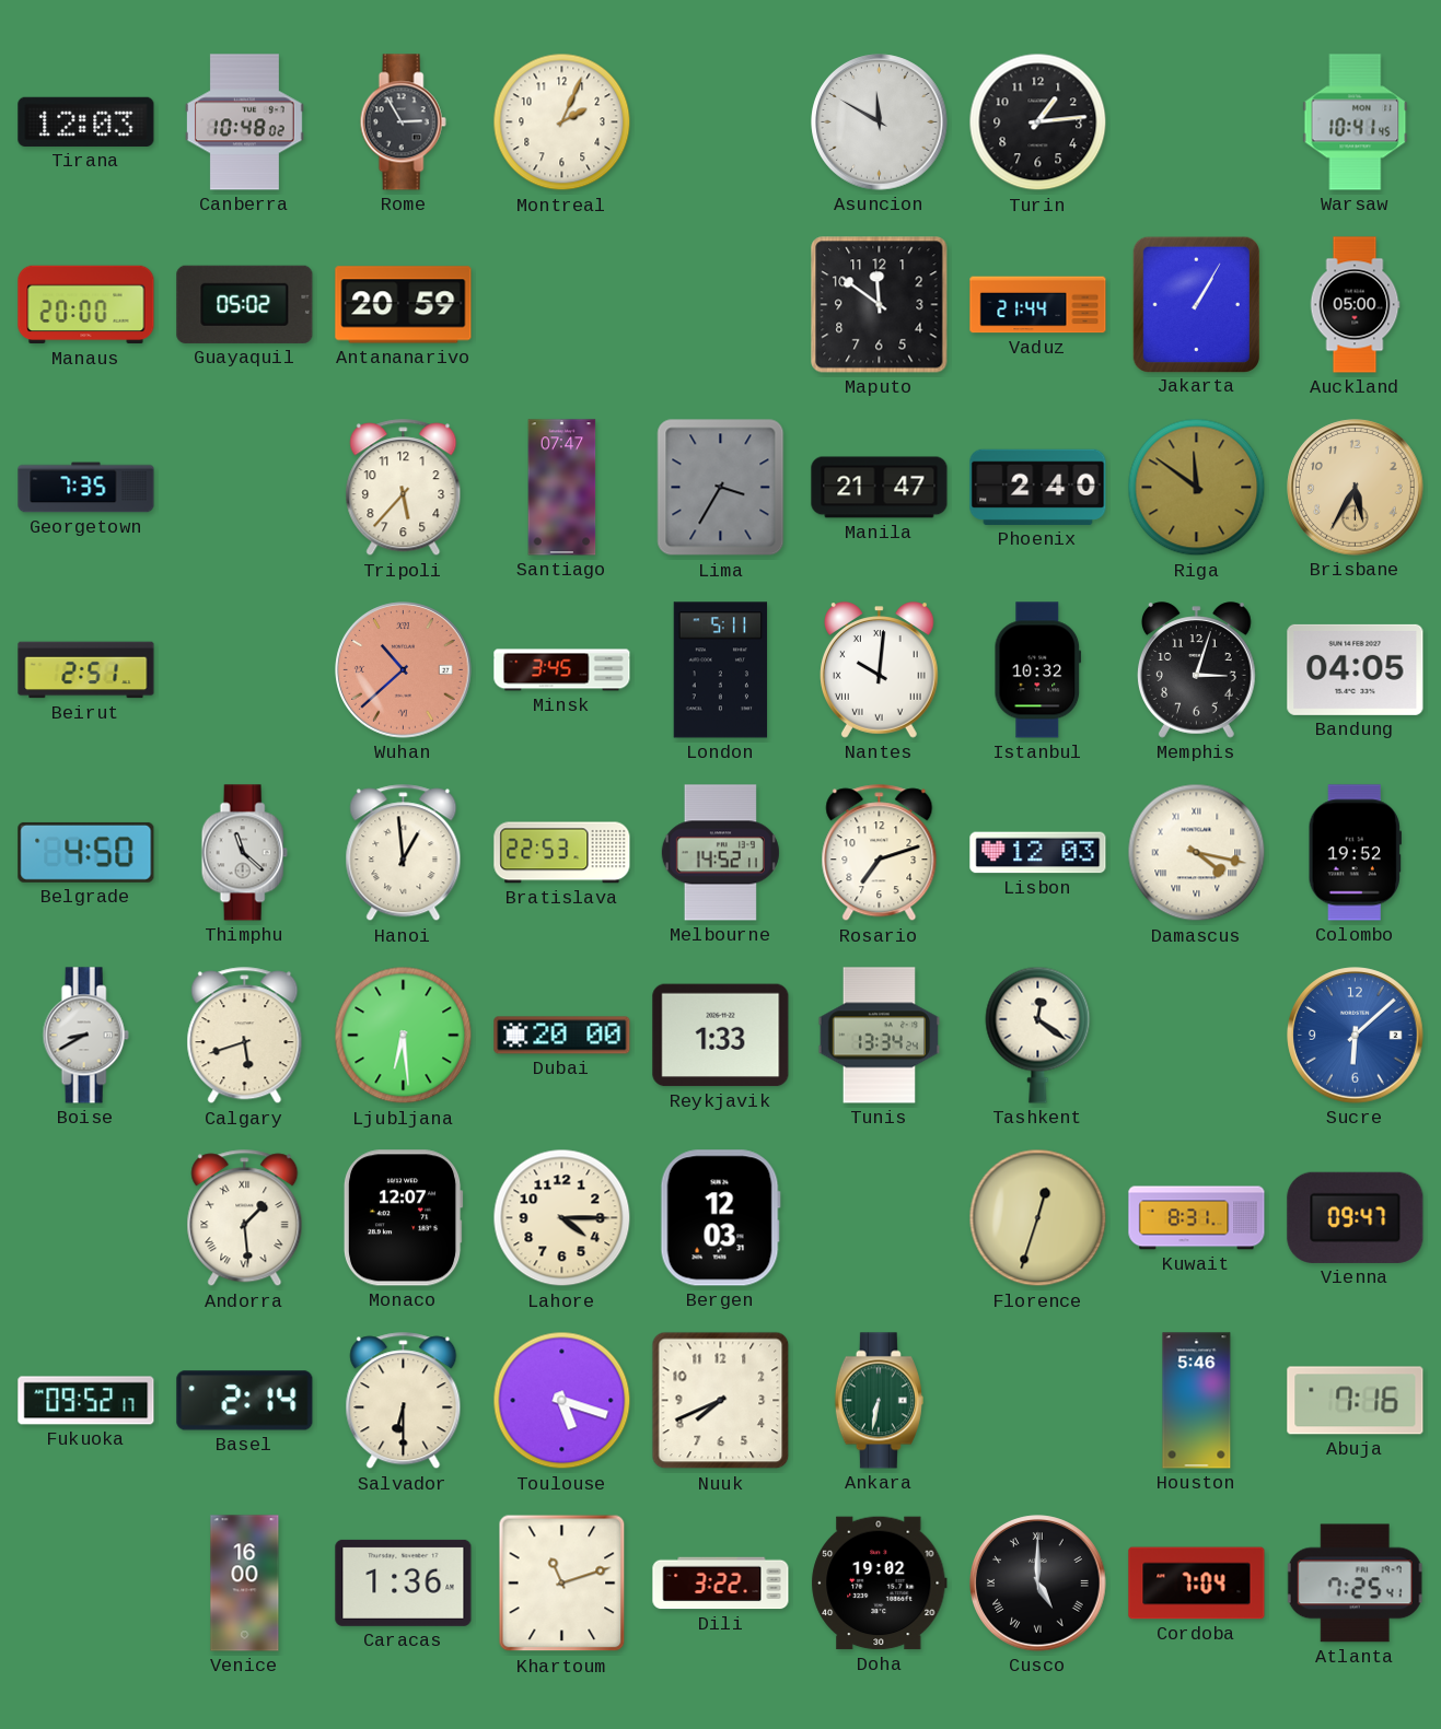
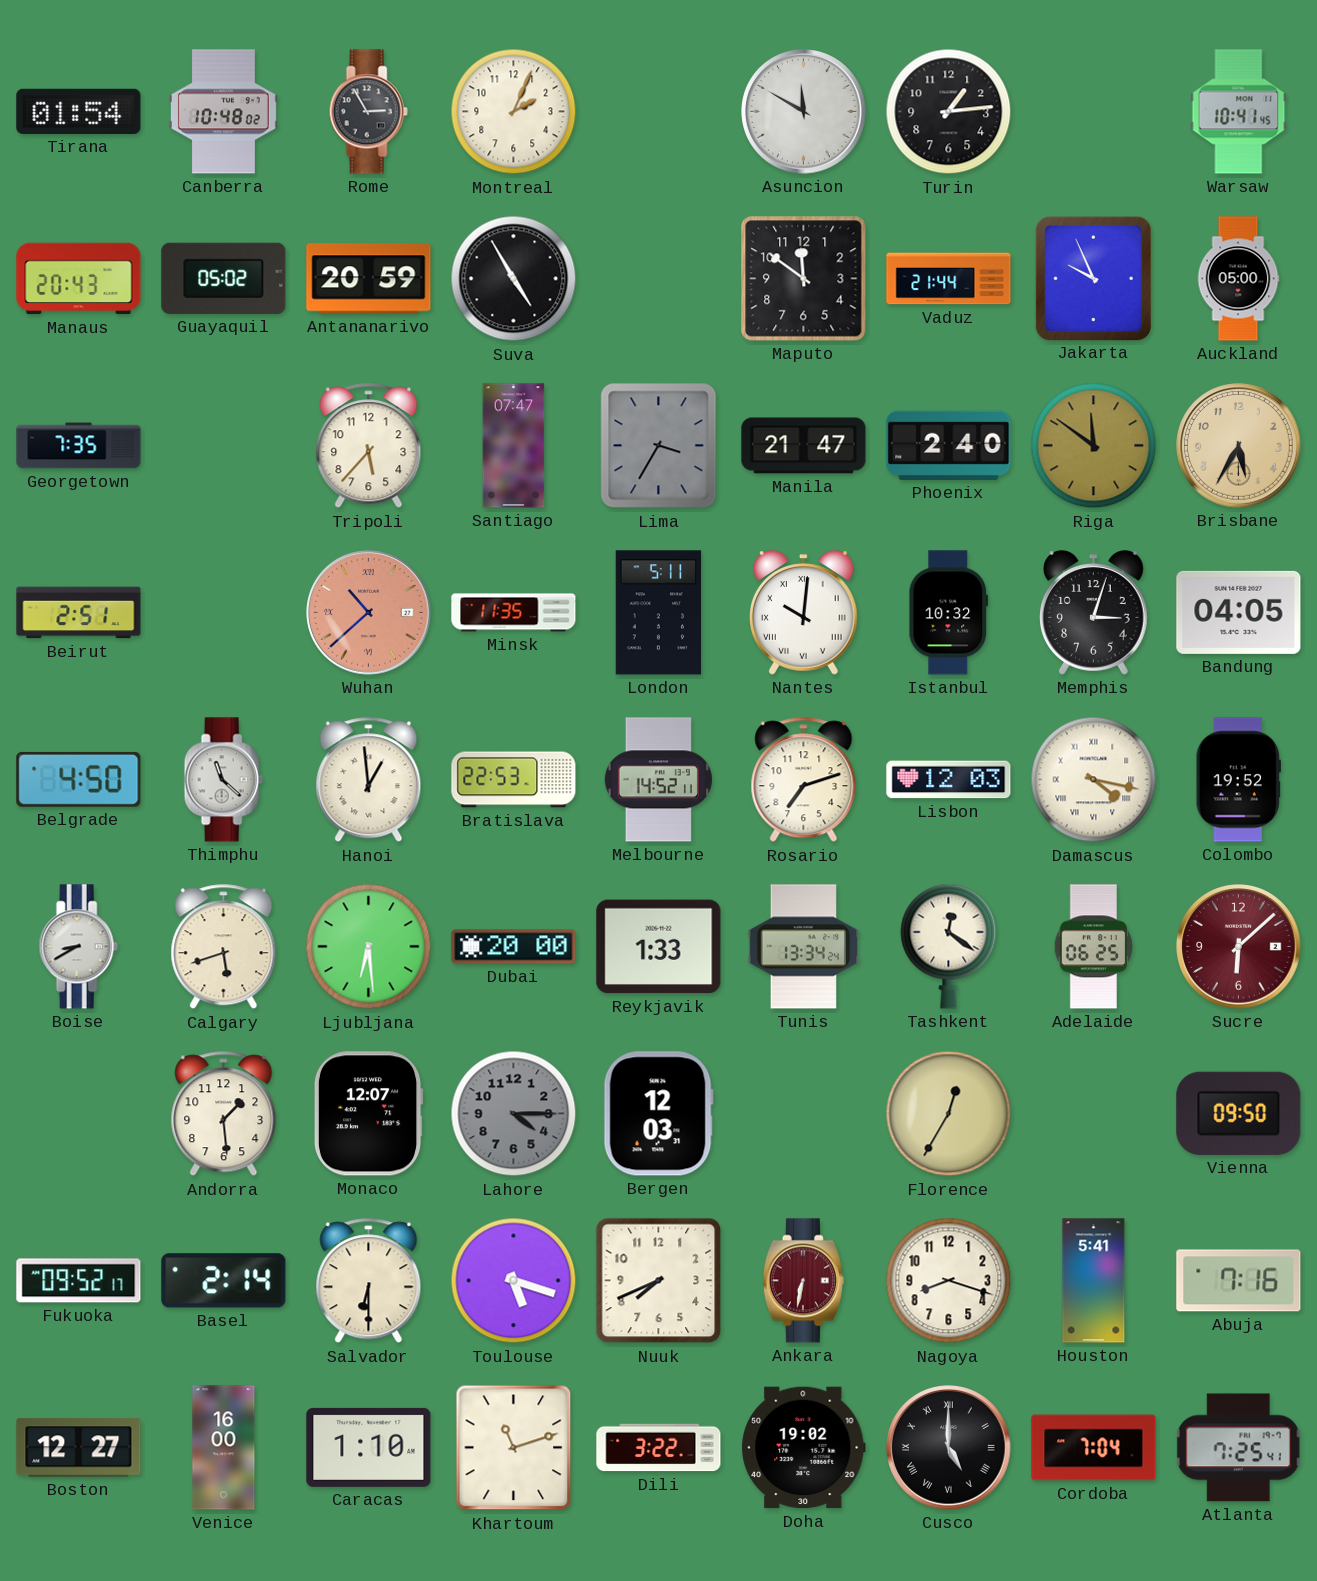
Tirana: 12:03 -> 01:54
Manaus: 20:00 -> 20:43
Suva: none -> 4:55
Jakarta: 1:05 -> 9:56
Minsk: 3:45 -> 11:35
Adelaide: none -> 06:25
Sucre dial: blue -> burgundy
Andorra numerals: Roman -> Arabic
Lahore dial: cream -> grey
Florence: 12:33 -> 12:35
Kuwait: 8:31 -> none
Vienna: 09:47 -> 09:50
Ankara dial: green -> burgundy
Nagoya: none -> 8:18
Houston: 5:46 -> 5:41
Boston: none -> 12:27
Caracas: 1:36 -> 1:10
